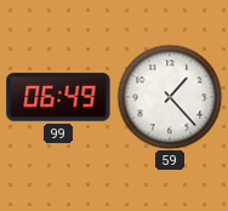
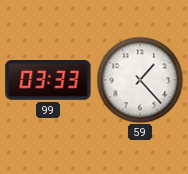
99: 06:49 -> 03:33
